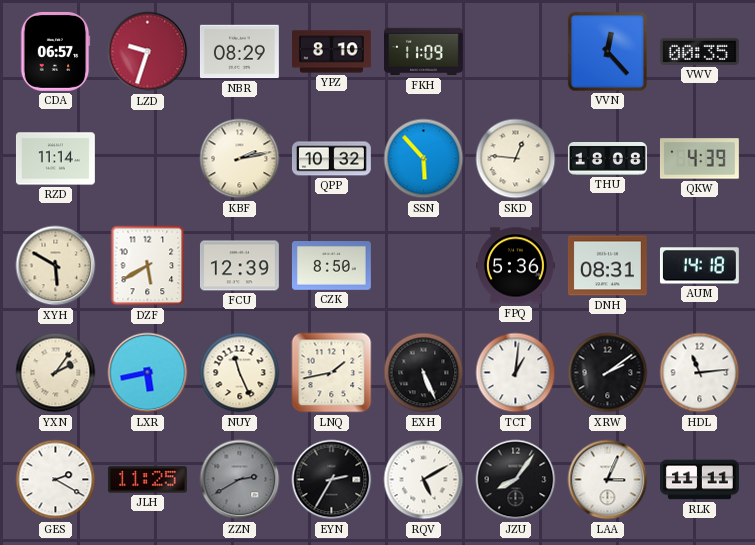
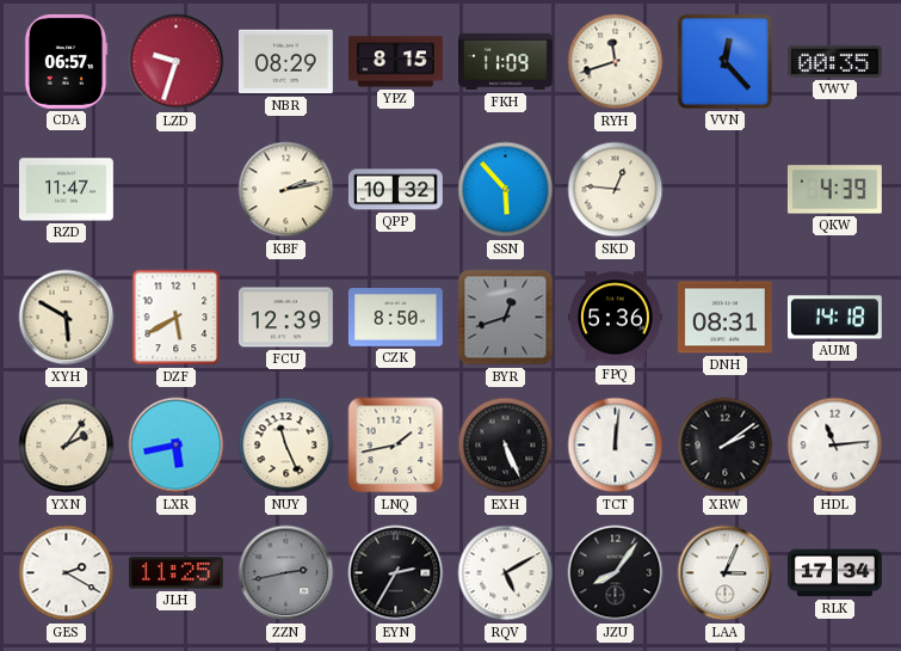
YPZ: 8:10 -> 8:15
RYH: none -> 11:42
RZD: 11:14 -> 11:47
THU: 18:08 -> none
BYR: none -> 12:42
TCT: 1:01 -> 12:01
ZZN: 2:40 -> 2:43
RLK: 11:11 -> 17:34
